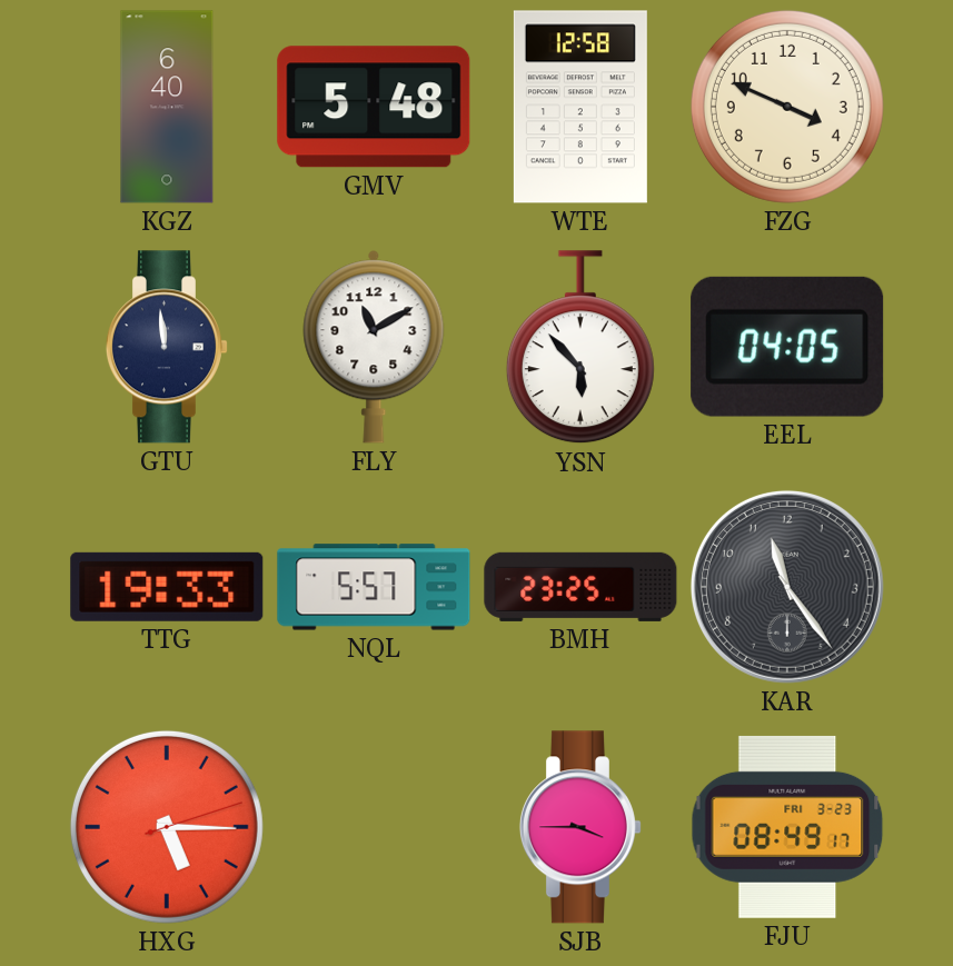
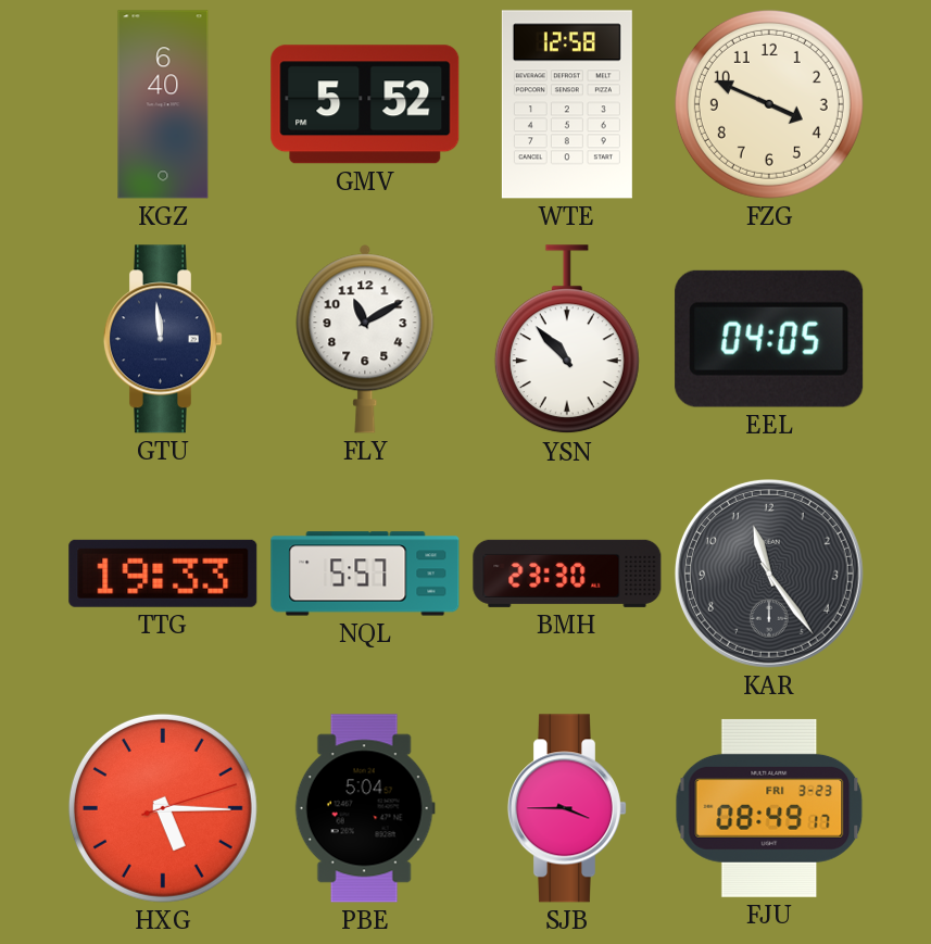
GMV: 5:48 -> 5:52
YSN: 5:53 -> 10:53
BMH: 23:25 -> 23:30
PBE: none -> 5:04
